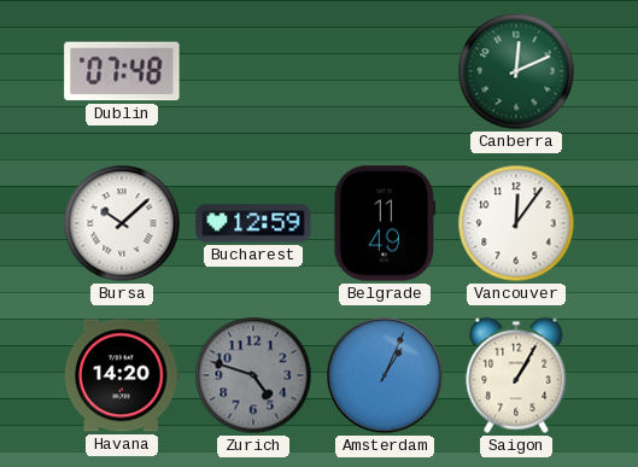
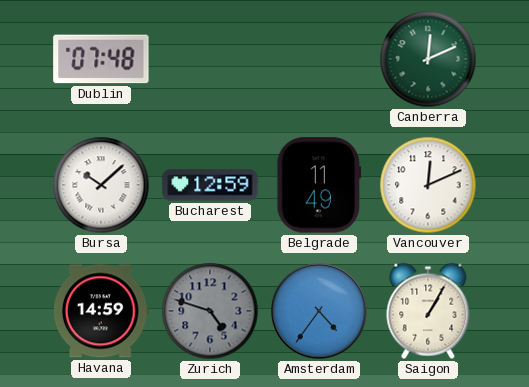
Vancouver: 12:06 -> 12:11
Havana: 14:20 -> 14:59
Amsterdam: 1:04 -> 4:36
